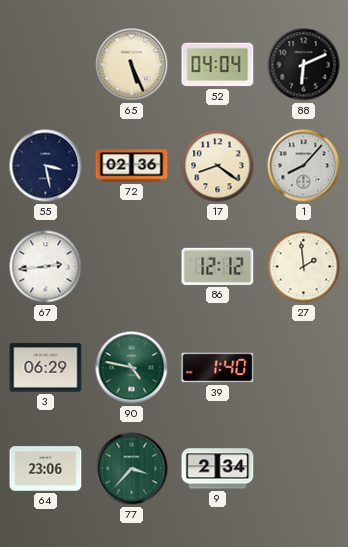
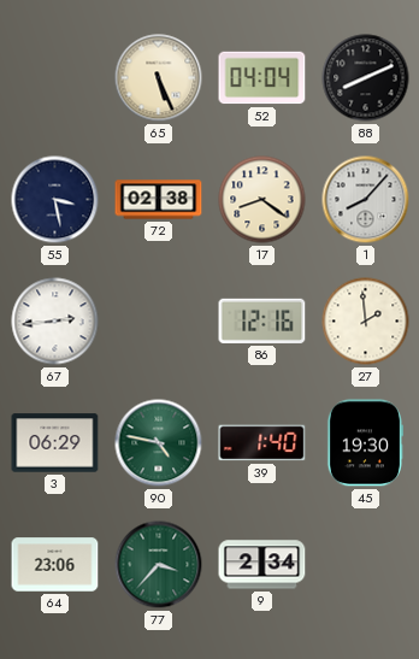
88: 6:11 -> 8:11
72: 02:36 -> 02:38
86: 12:12 -> 12:16
45: none -> 19:30
